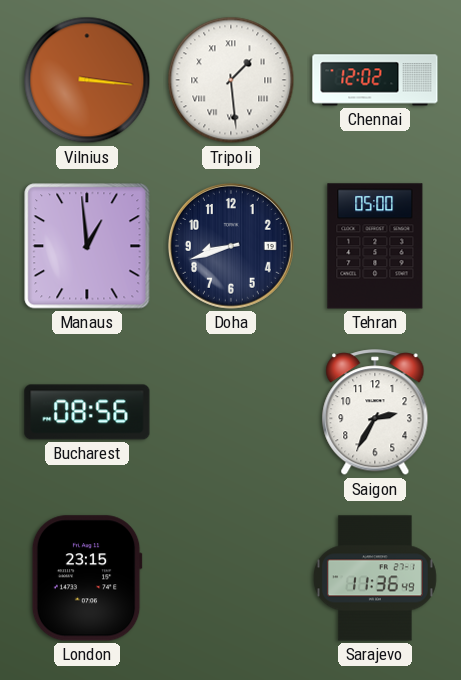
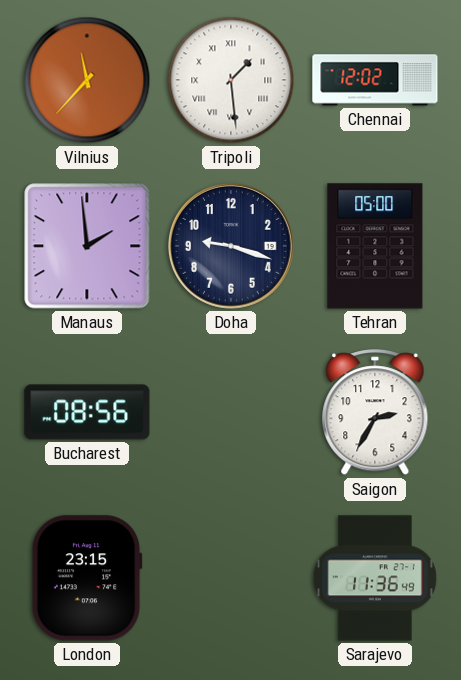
Vilnius: 3:16 -> 11:37
Manaus: 12:59 -> 1:59
Doha: 8:42 -> 9:18
